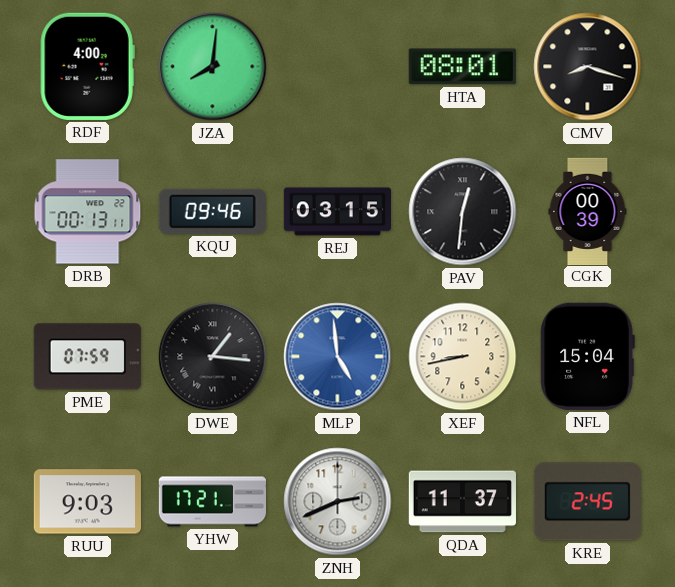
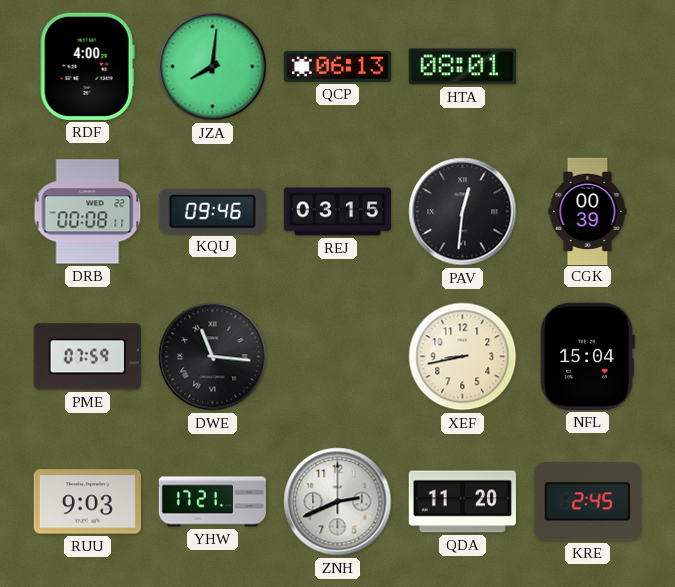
QCP: none -> 06:13
CMV: 8:18 -> none
DRB: 00:13 -> 00:08
DWE: 1:16 -> 11:16
MLP: 4:59 -> none
QDA: 11:37 -> 11:20
